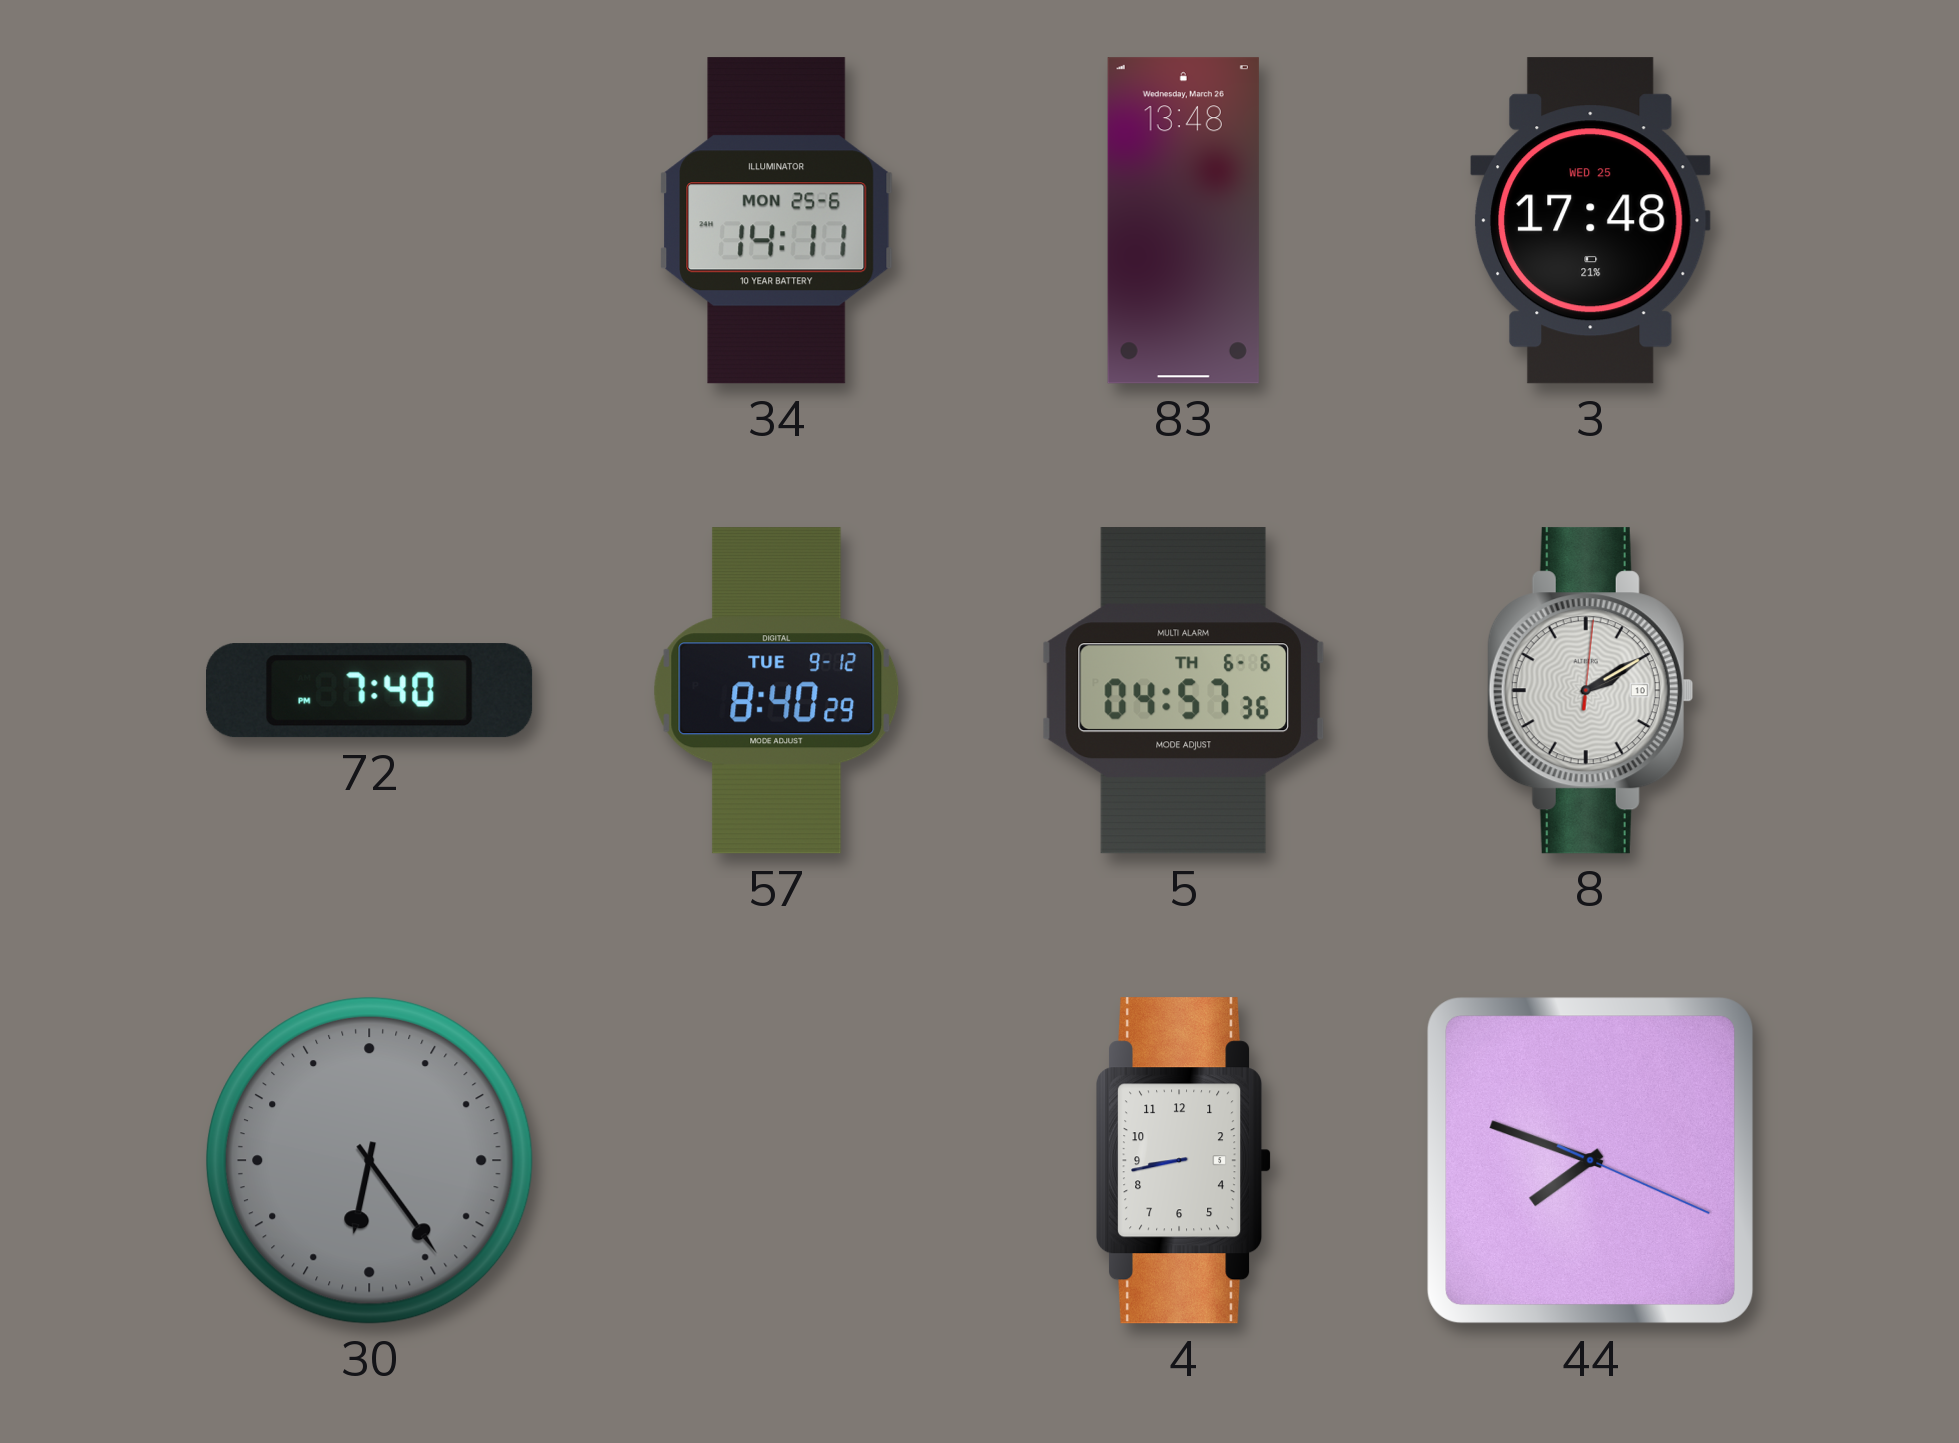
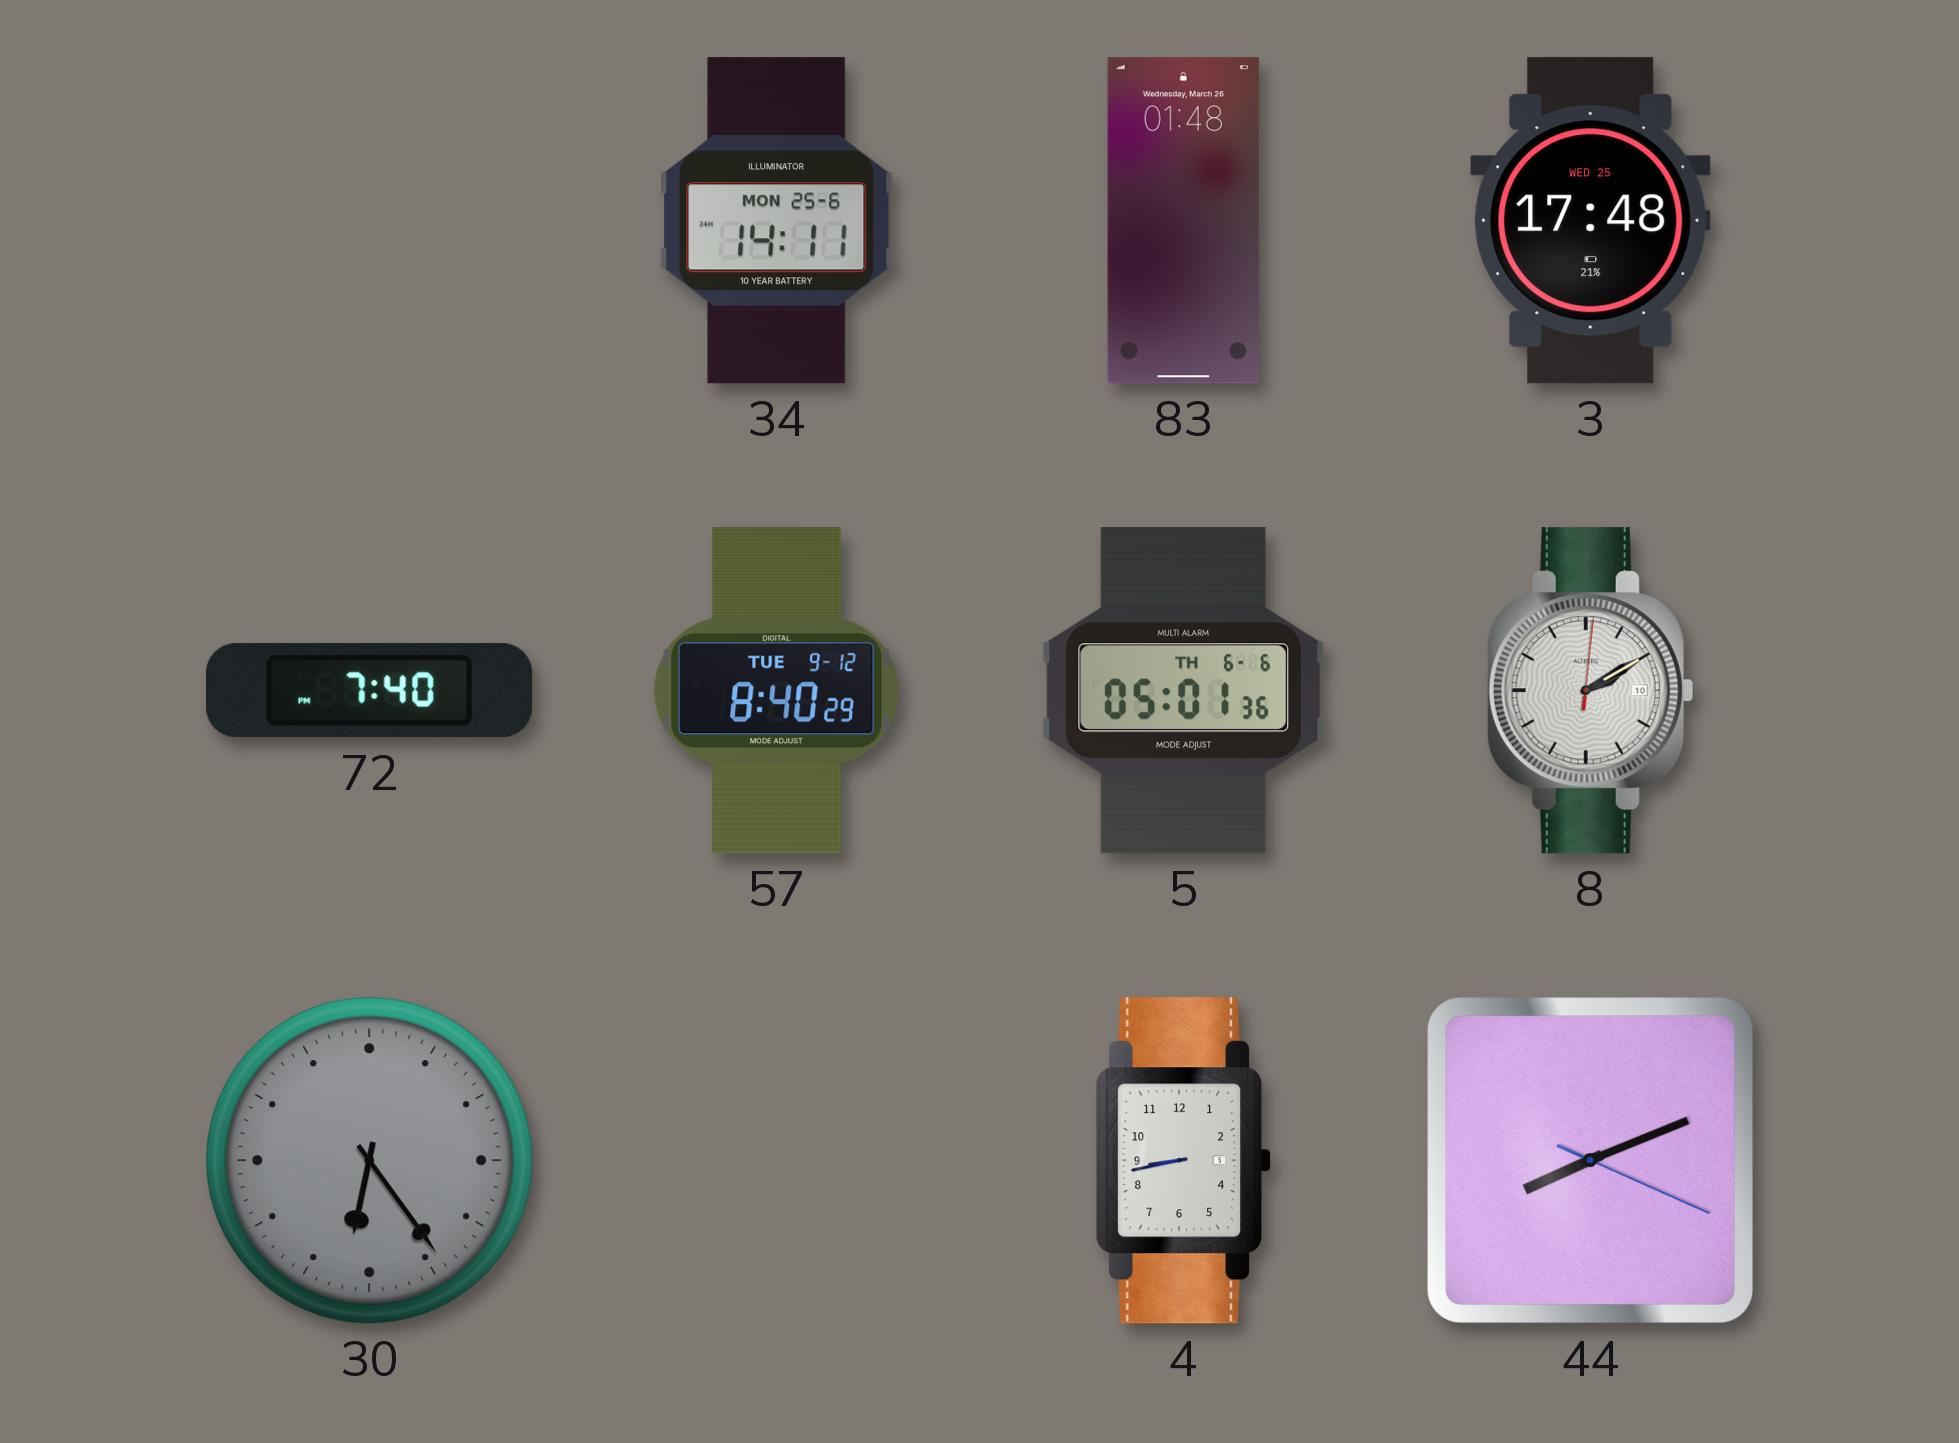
83: 13:48 -> 01:48
5: 04:57 -> 05:01
44: 7:48 -> 8:11
